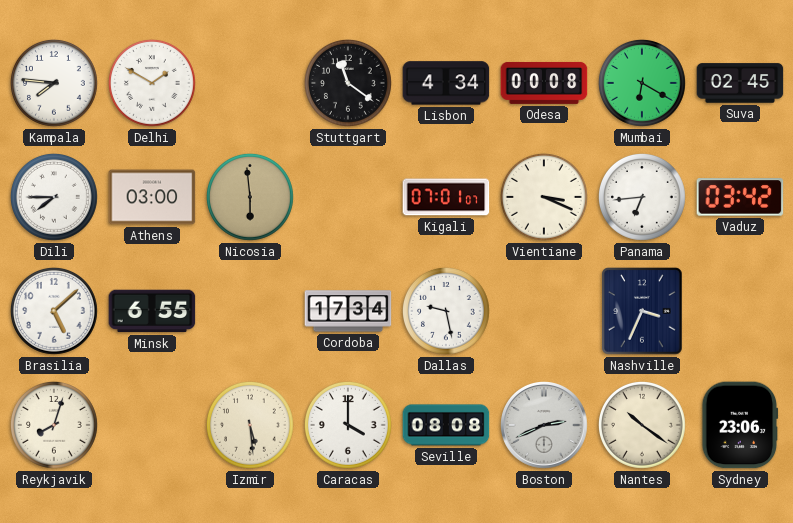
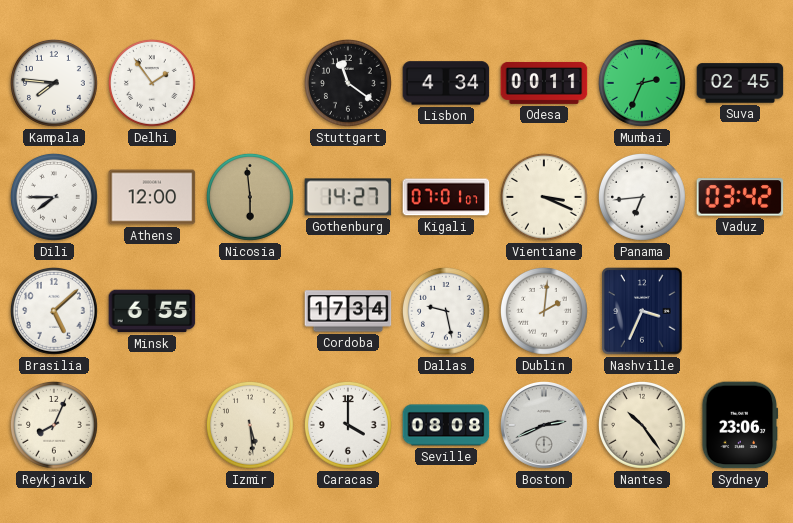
Delhi: 1:50 -> 1:54
Odesa: 00:08 -> 00:11
Mumbai: 6:20 -> 2:34
Athens: 03:00 -> 12:00
Gothenburg: none -> 14:27
Dublin: none -> 2:01
Reykjavik: 8:03 -> 8:04
Nantes: 10:21 -> 10:24
